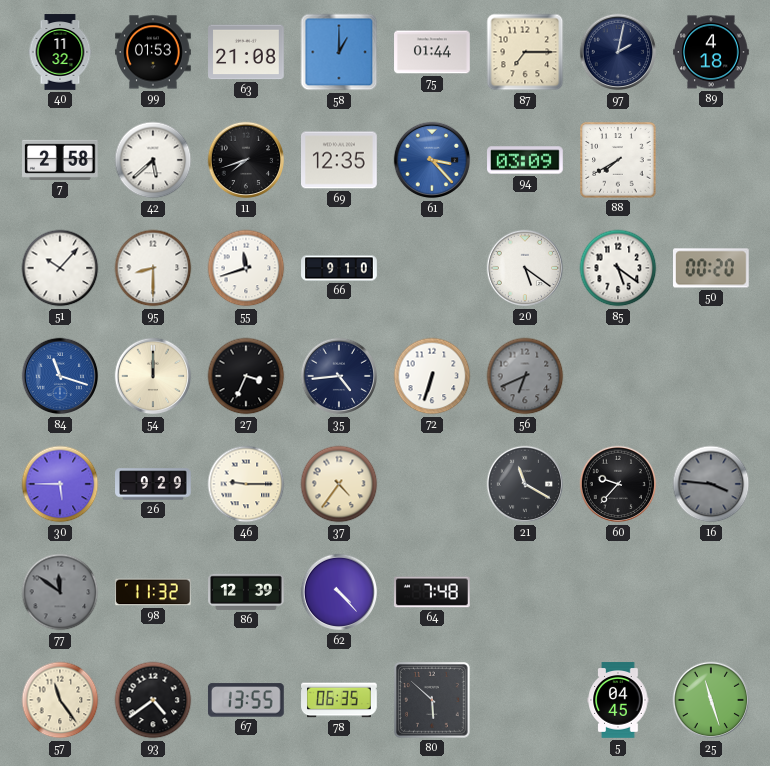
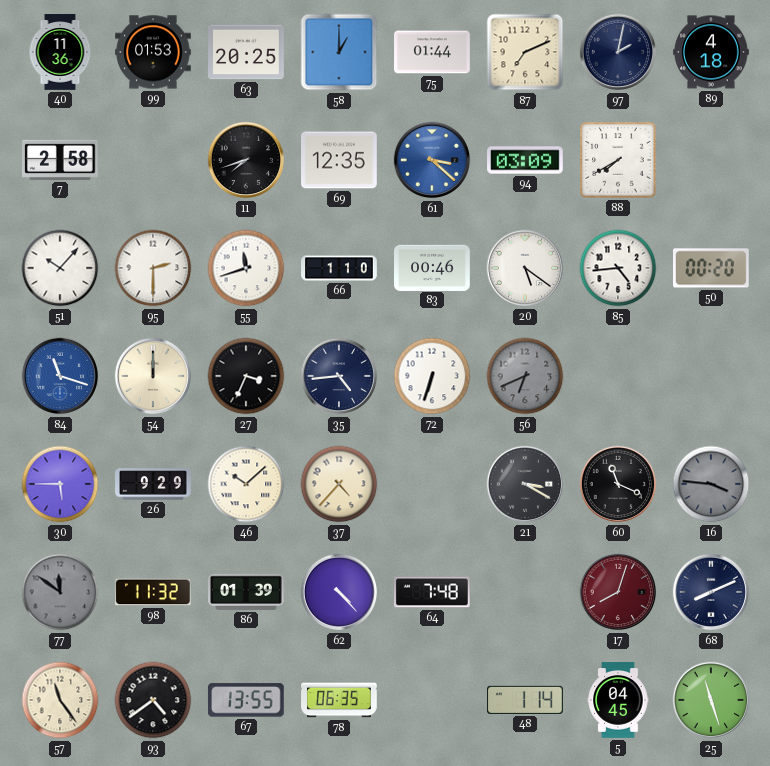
40: 11:32 -> 11:36
63: 21:08 -> 20:25
87: 7:15 -> 7:11
42: 5:38 -> none
61: 3:23 -> 3:22
95: 8:30 -> 2:30
66: 9:10 -> 1:10
83: none -> 00:46
85: 5:21 -> 4:44
46: 9:15 -> 10:08
37: 4:36 -> 4:37
21: 11:20 -> 3:20
60: 9:37 -> 11:19
86: 12:39 -> 01:39
17: none -> 8:03
68: none -> 8:11
80: 5:52 -> none
48: none -> 1:14
